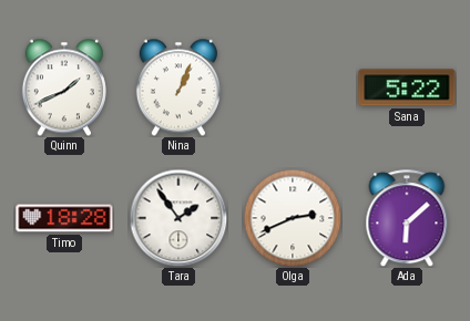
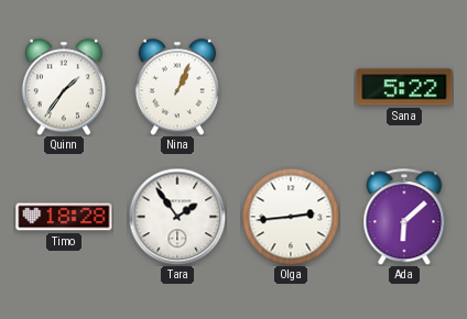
Quinn: 1:41 -> 1:36
Olga: 2:41 -> 2:44
